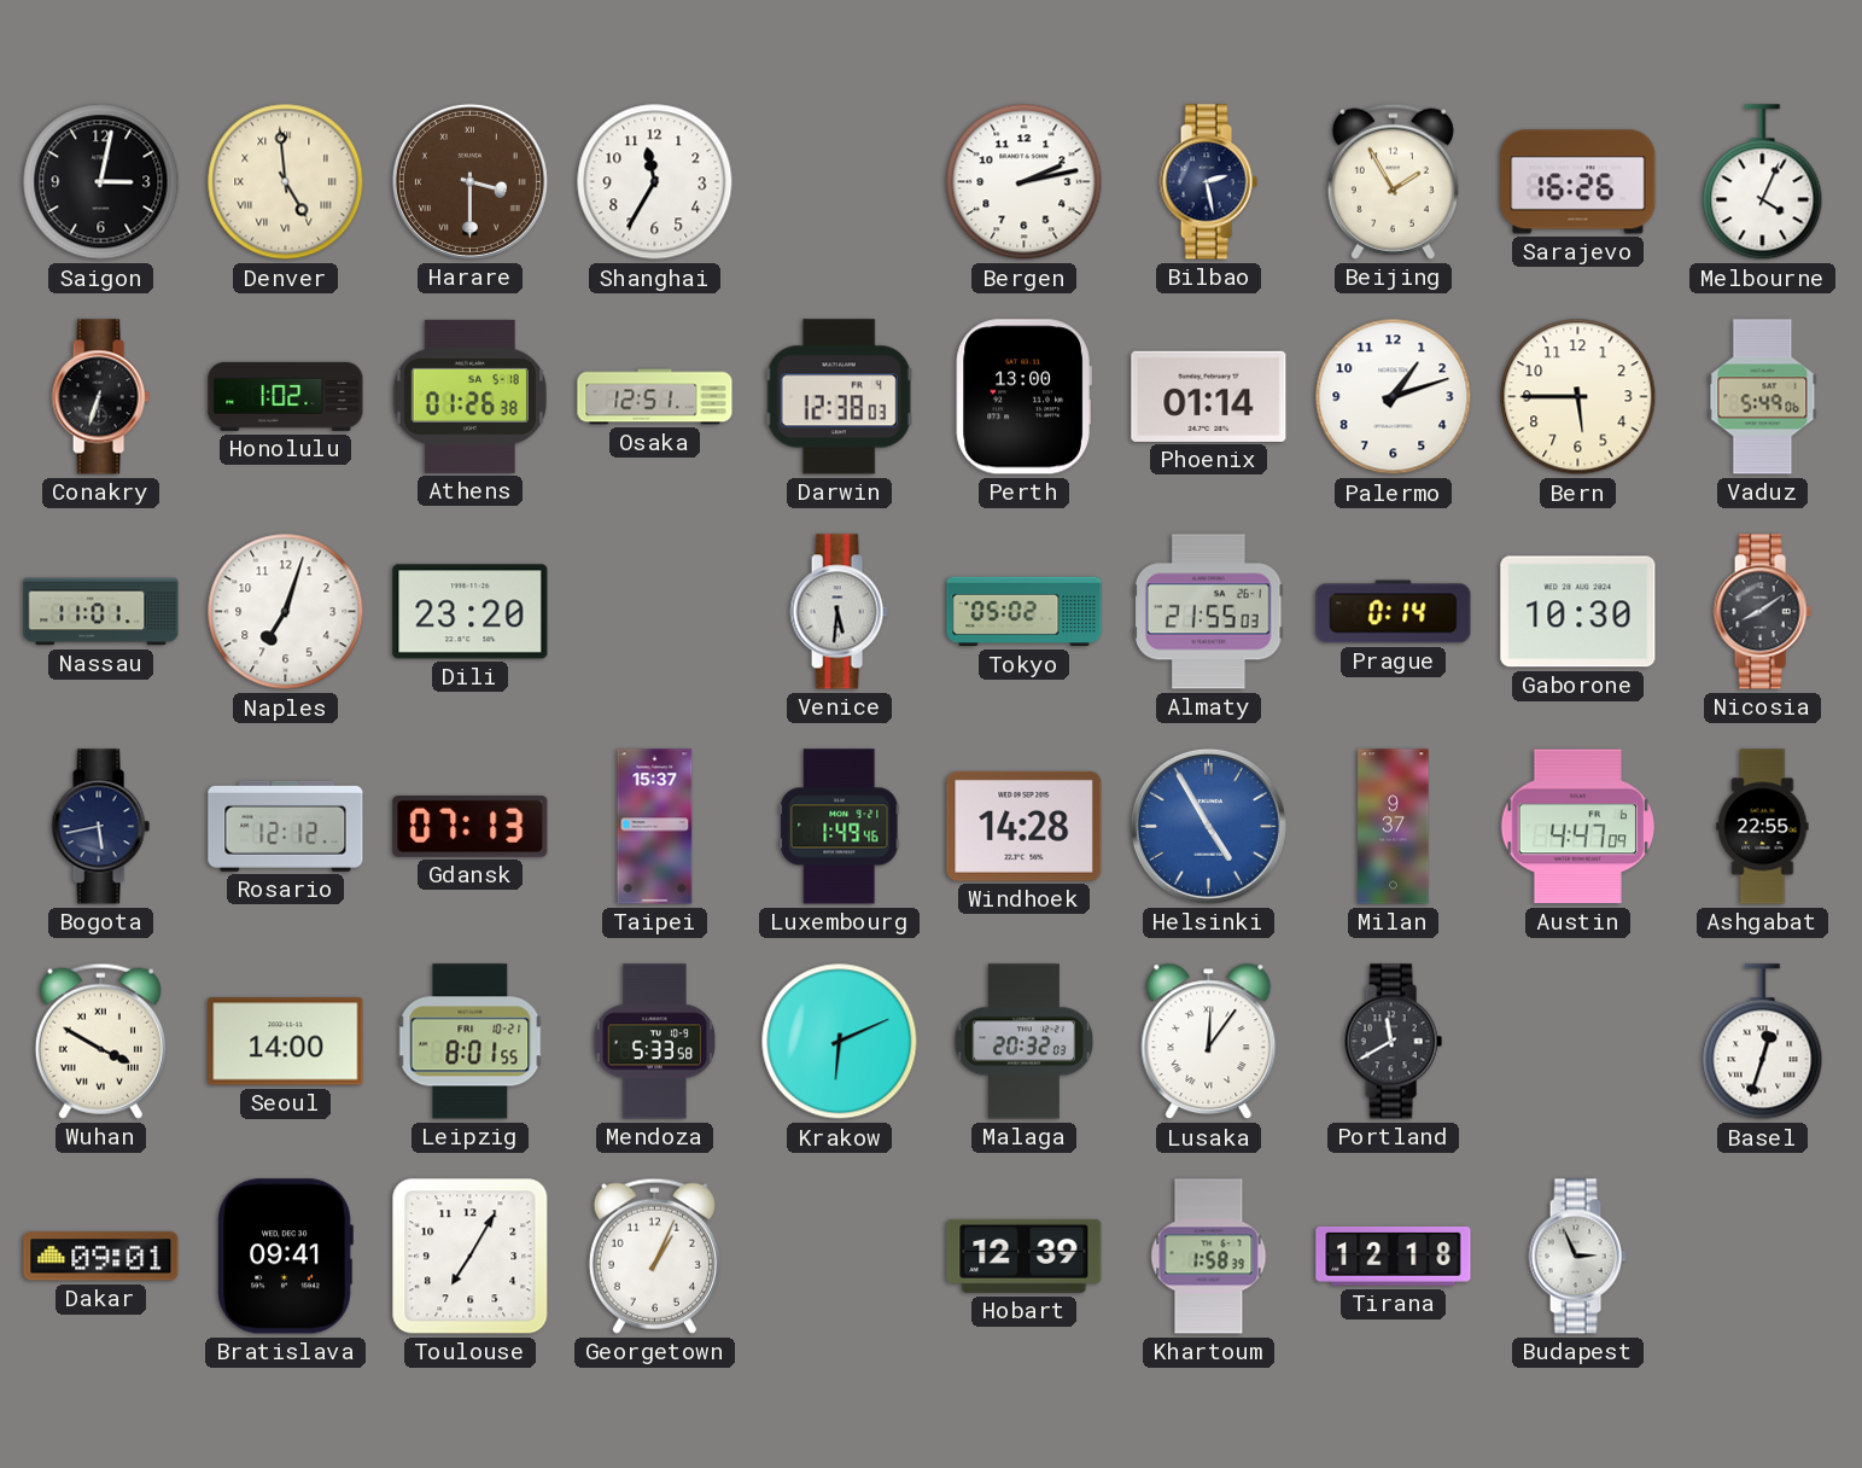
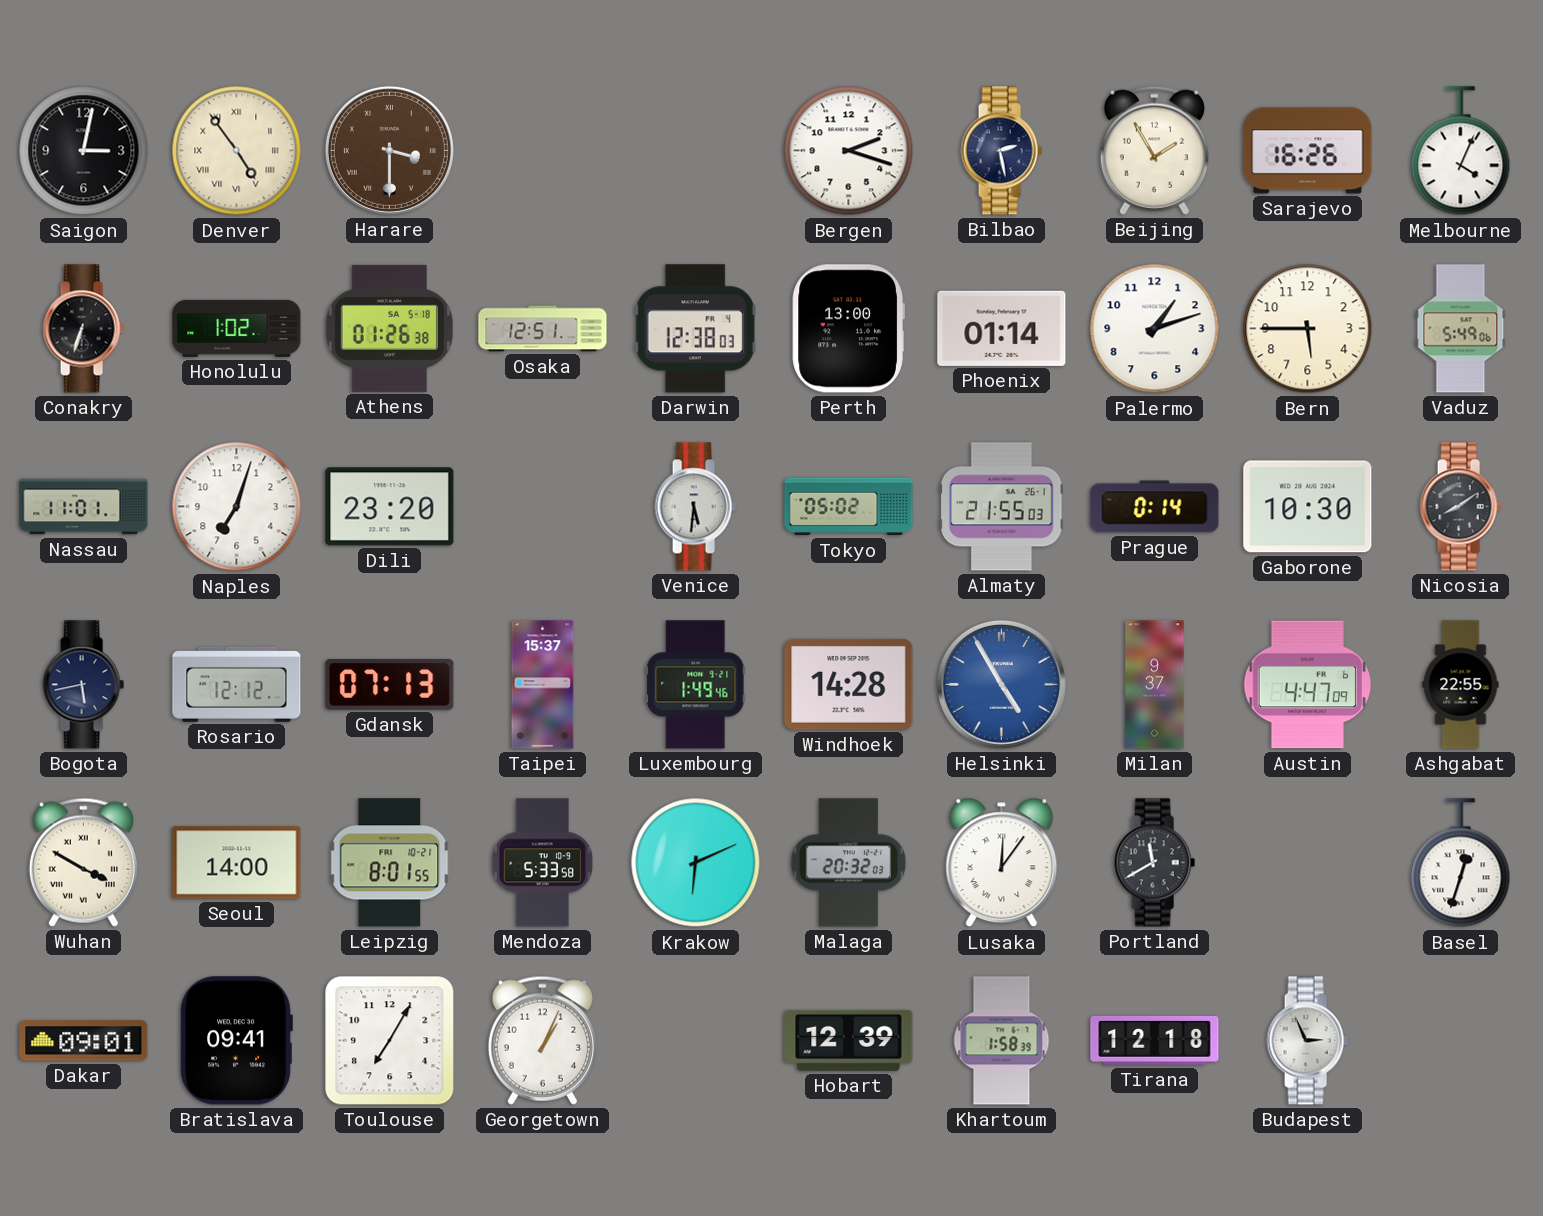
Denver: 4:59 -> 4:54
Shanghai: 11:35 -> none
Bergen: 2:13 -> 2:18
